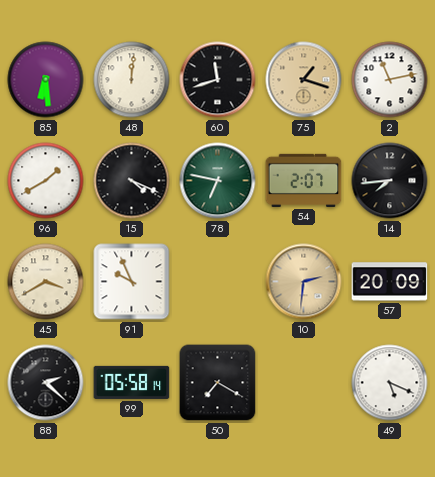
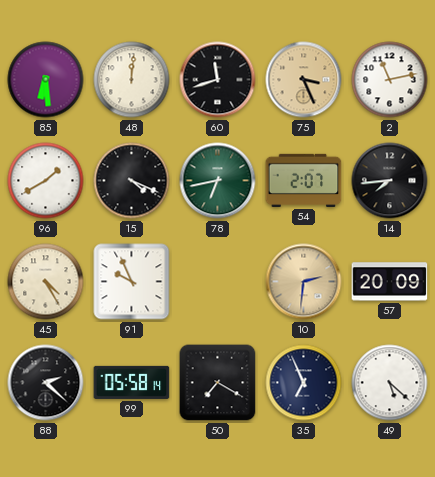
75: 1:18 -> 3:26
78: 6:47 -> 6:43
45: 3:40 -> 4:25
35: none -> 6:56
49: 5:19 -> 5:22
